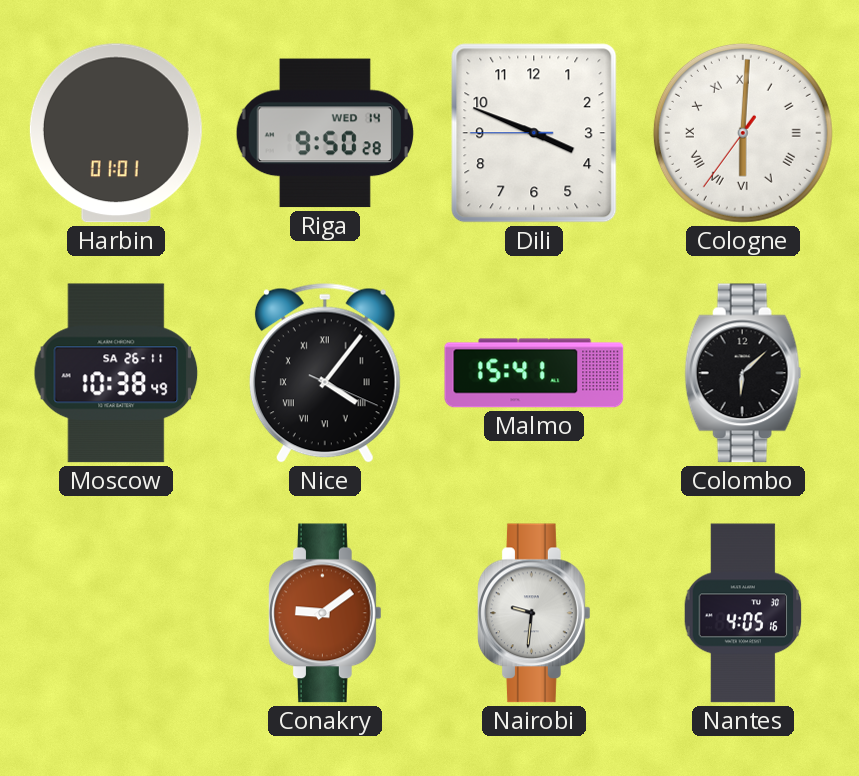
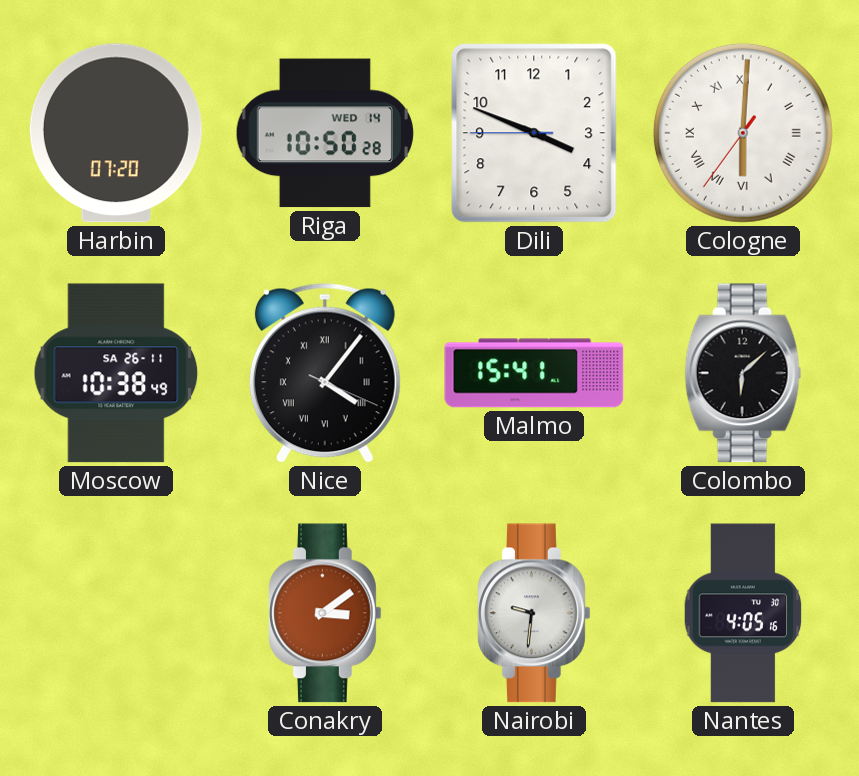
Harbin: 01:01 -> 07:20
Riga: 9:50 -> 10:50
Conakry: 9:09 -> 3:09
